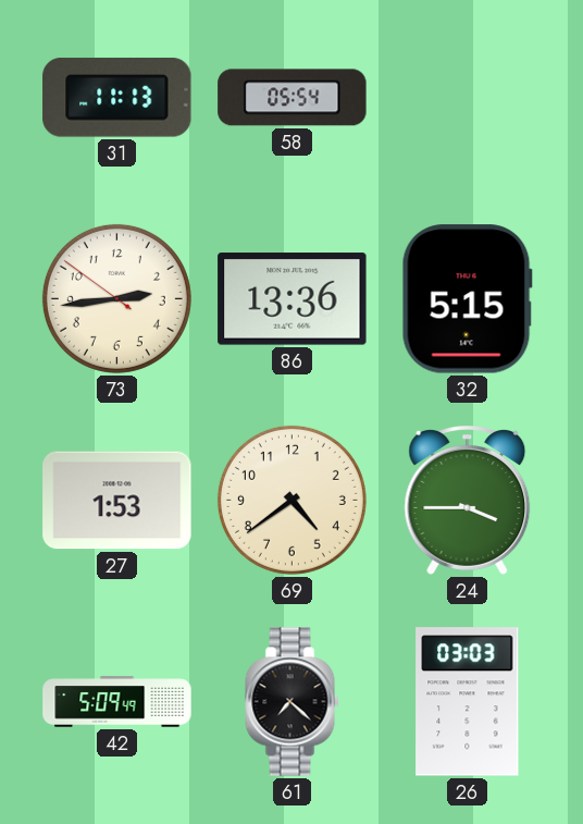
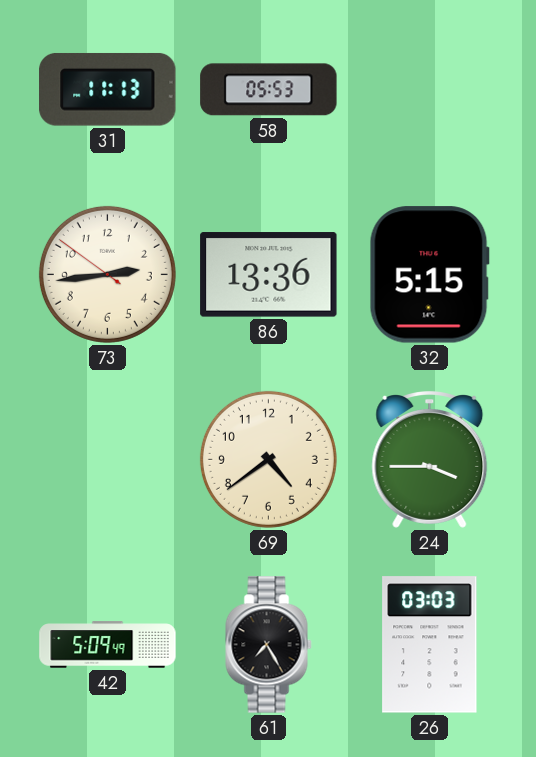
58: 05:54 -> 05:53
27: 1:53 -> none
61: 7:22 -> 7:25
